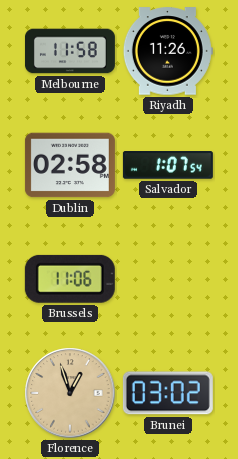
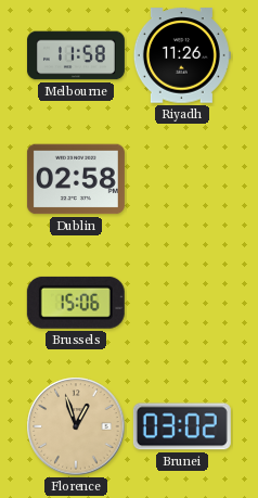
Salvador: 1:07 -> none
Brussels: 11:06 -> 15:06
